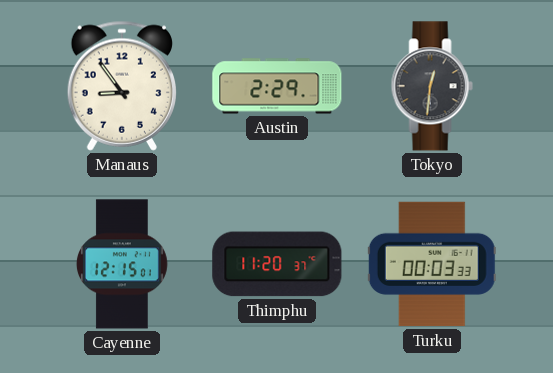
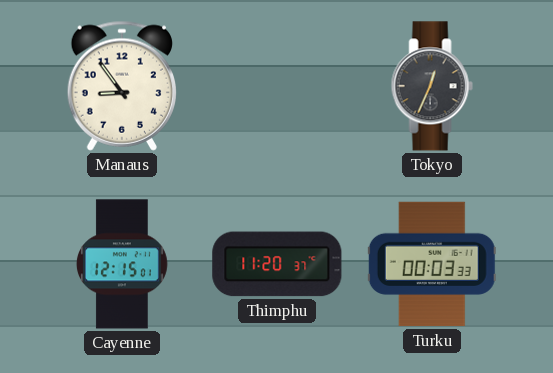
Austin: 2:29 -> none
Tokyo: 12:31 -> 12:34
